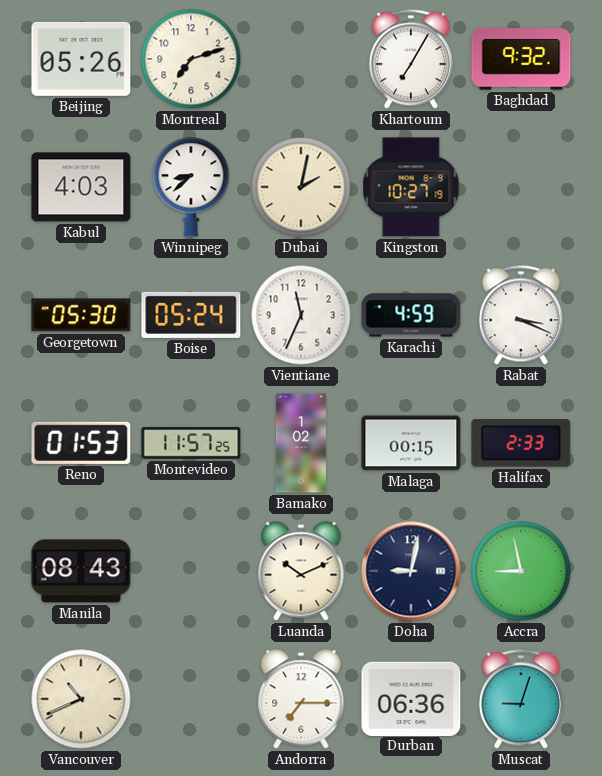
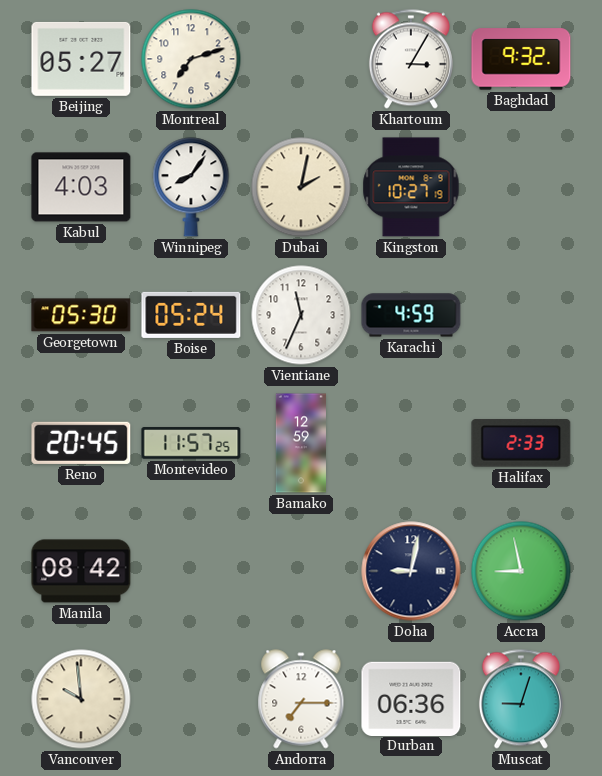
Beijing: 05:26 -> 05:27
Khartoum: 7:05 -> 3:05
Winnipeg: 8:38 -> 8:06
Rabat: 3:19 -> none
Reno: 01:53 -> 20:45
Bamako: 1:02 -> 12:59
Malaga: 00:15 -> none
Manila: 08:43 -> 08:42
Luanda: 10:11 -> none
Vancouver: 10:41 -> 9:59
